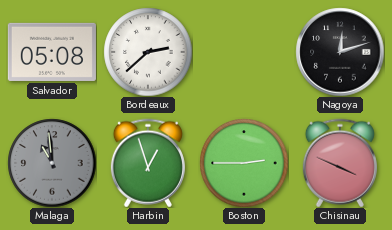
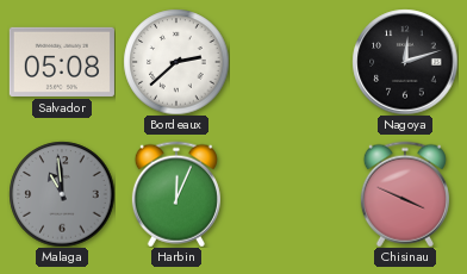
Harbin: 12:57 -> 12:04
Boston: 2:45 -> none
